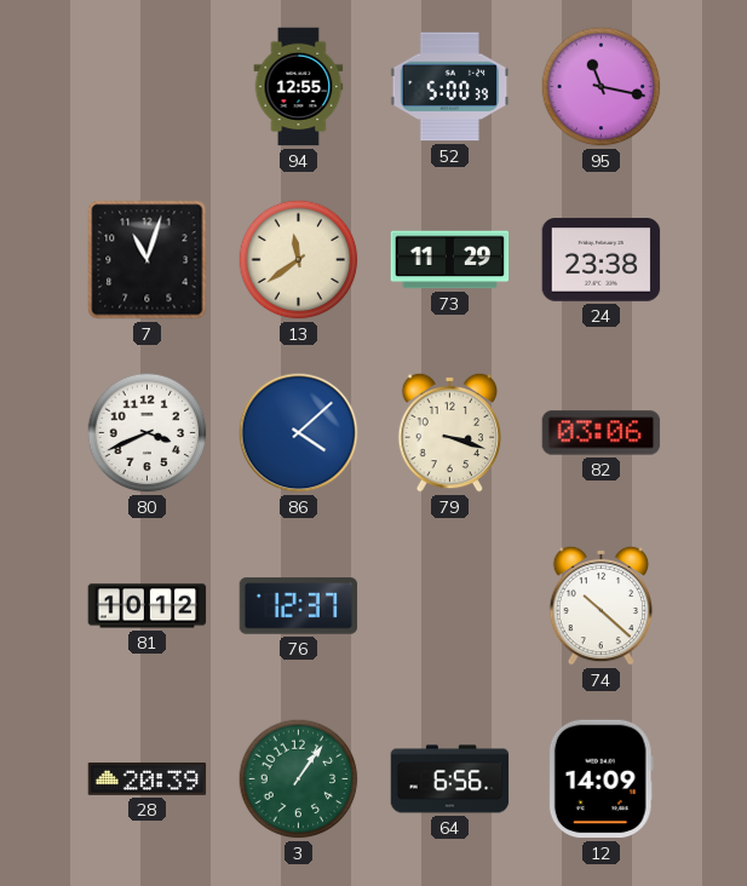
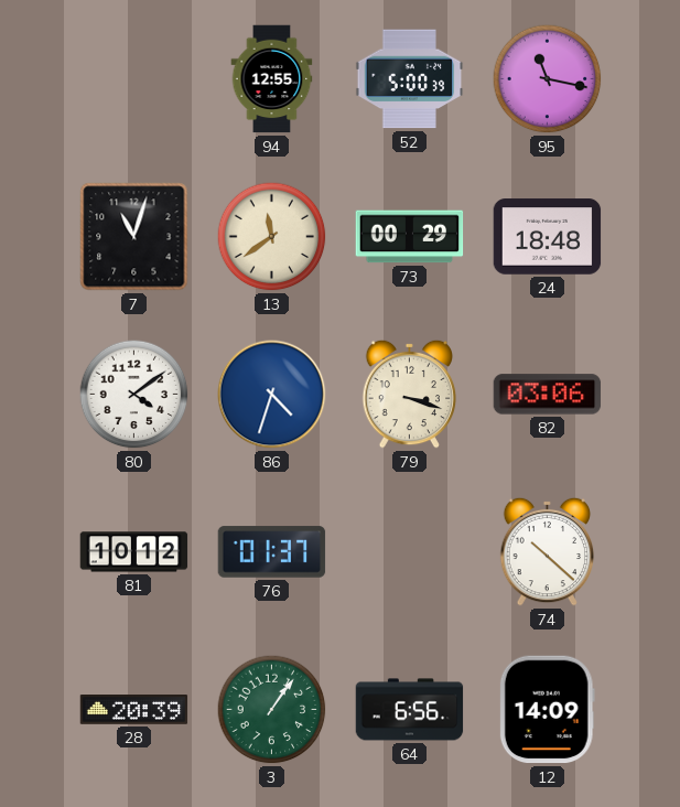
73: 11:29 -> 00:29
24: 23:38 -> 18:48
80: 3:41 -> 4:09
86: 4:08 -> 4:33
76: 12:37 -> 01:37
